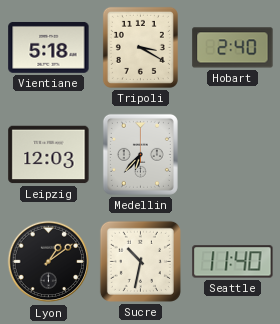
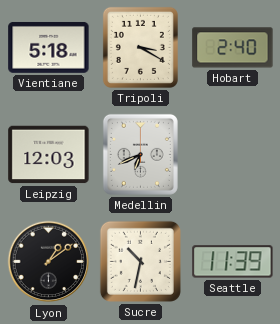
Medellin: 6:37 -> 6:41
Seattle: 11:40 -> 11:39
